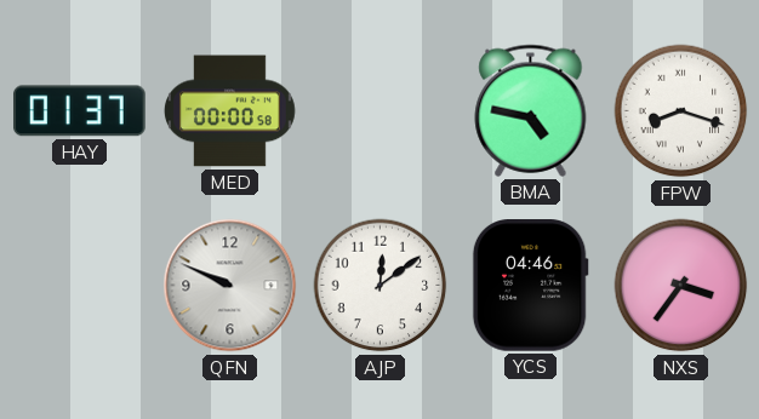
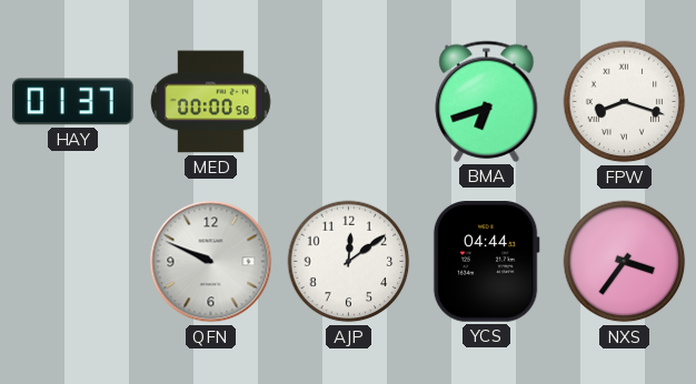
BMA: 4:47 -> 6:42
YCS: 04:46 -> 04:44
